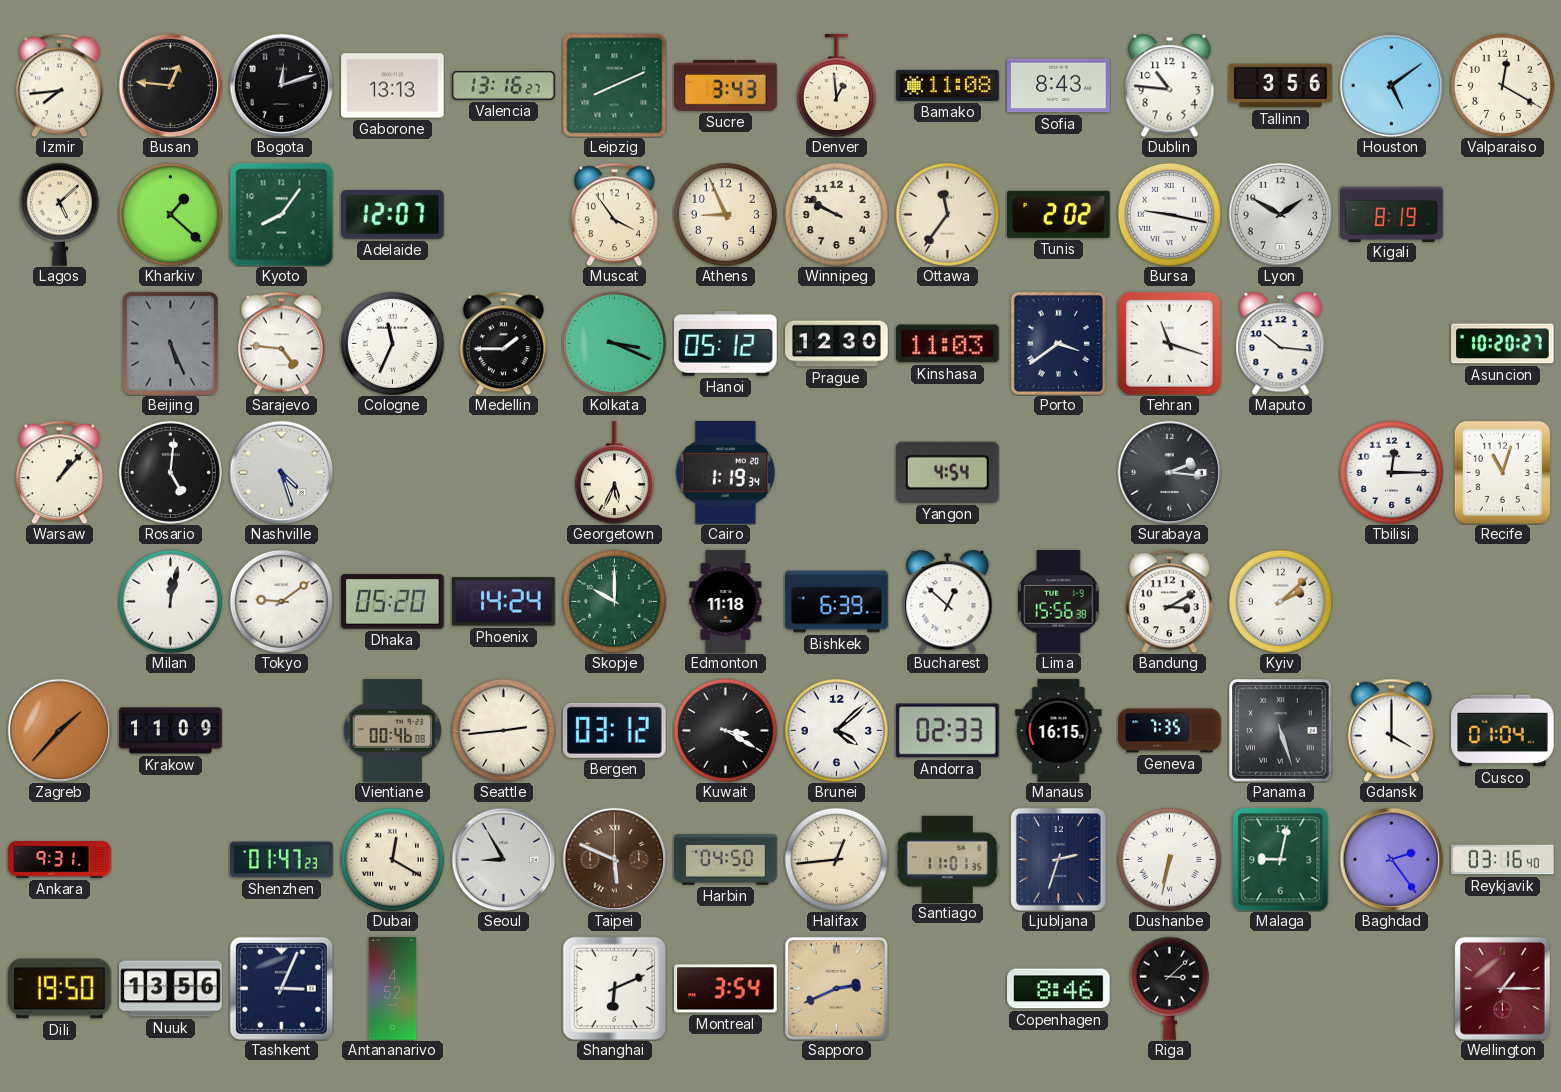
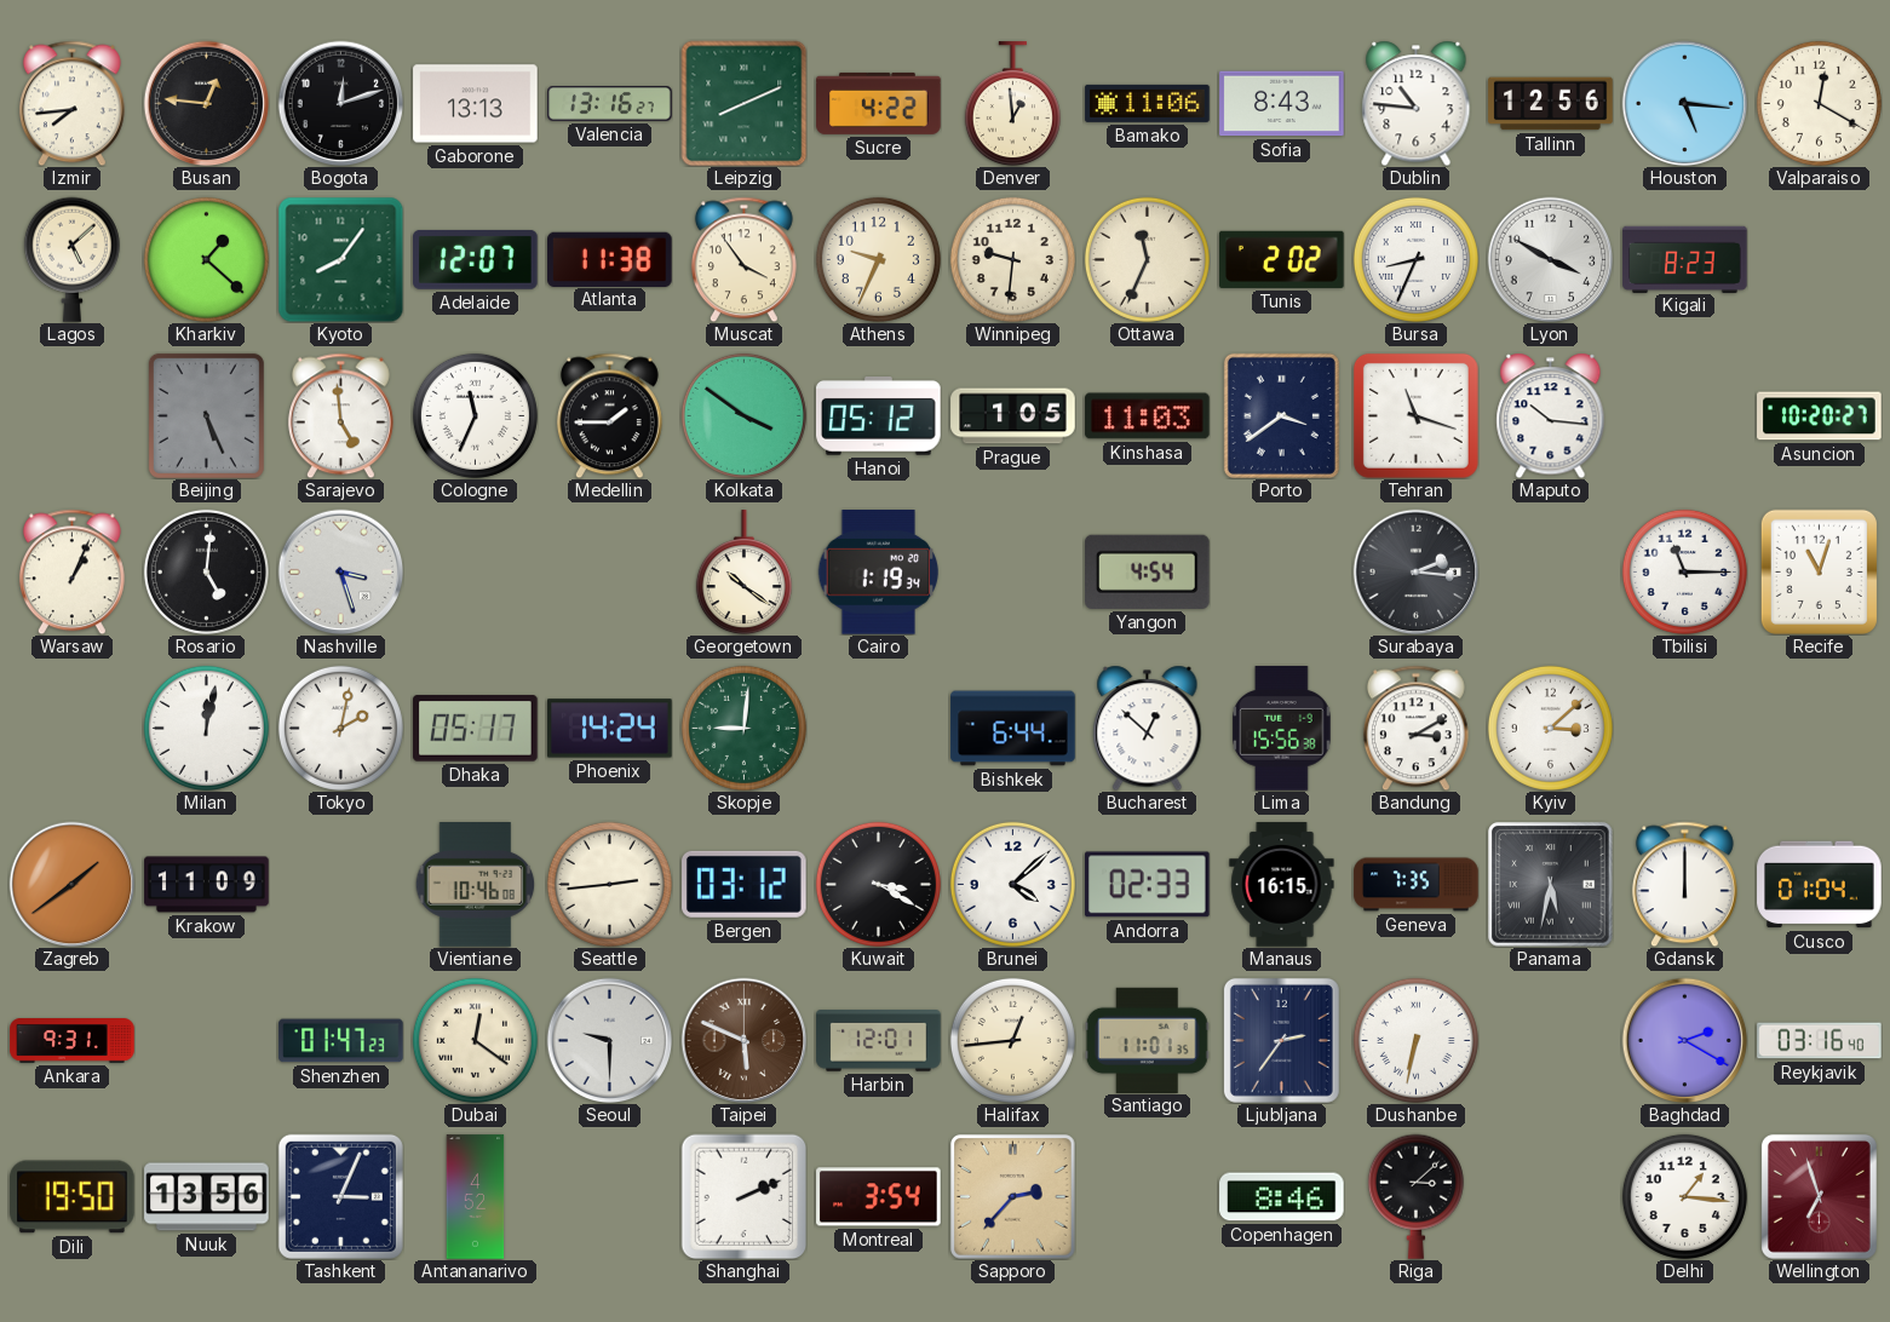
Sucre: 3:43 -> 4:22
Bamako: 11:08 -> 11:06
Tallinn: 3:56 -> 12:56
Houston: 5:09 -> 5:16
Atlanta: none -> 11:38
Athens: 8:56 -> 9:34
Winnipeg: 9:50 -> 9:31
Ottawa: 11:36 -> 11:34
Bursa: 9:17 -> 8:34
Lyon: 1:50 -> 3:50
Kigali: 8:19 -> 8:23
Sarajevo: 4:46 -> 4:59
Kolkata: 3:19 -> 3:51
Prague: 12:30 -> 1:05
Warsaw: 1:07 -> 1:04
Nashville: 4:27 -> 3:27
Georgetown: 5:34 -> 10:21
Tbilisi: 12:15 -> 11:15
Tokyo: 9:09 -> 2:02
Dhaka: 05:20 -> 05:17
Skopje: 10:00 -> 9:01
Edmonton: 11:18 -> none
Bishkek: 6:39 -> 6:44
Kyiv: 2:08 -> 3:08
Zagreb: 1:37 -> 1:39
Vientiane: 00:46 -> 10:46
Panama: 5:27 -> 5:32
Gdansk: 4:00 -> 12:00
Dubai: 12:20 -> 12:21
Seoul: 8:55 -> 9:30
Harbin: 04:50 -> 12:01
Ljubljana: 2:33 -> 2:36
Malaga: 9:02 -> none
Baghdad: 2:24 -> 2:20
Shanghai: 6:11 -> 2:11
Sapporo: 2:41 -> 2:37
Delhi: none -> 1:16
Wellington: 1:15 -> 6:57
